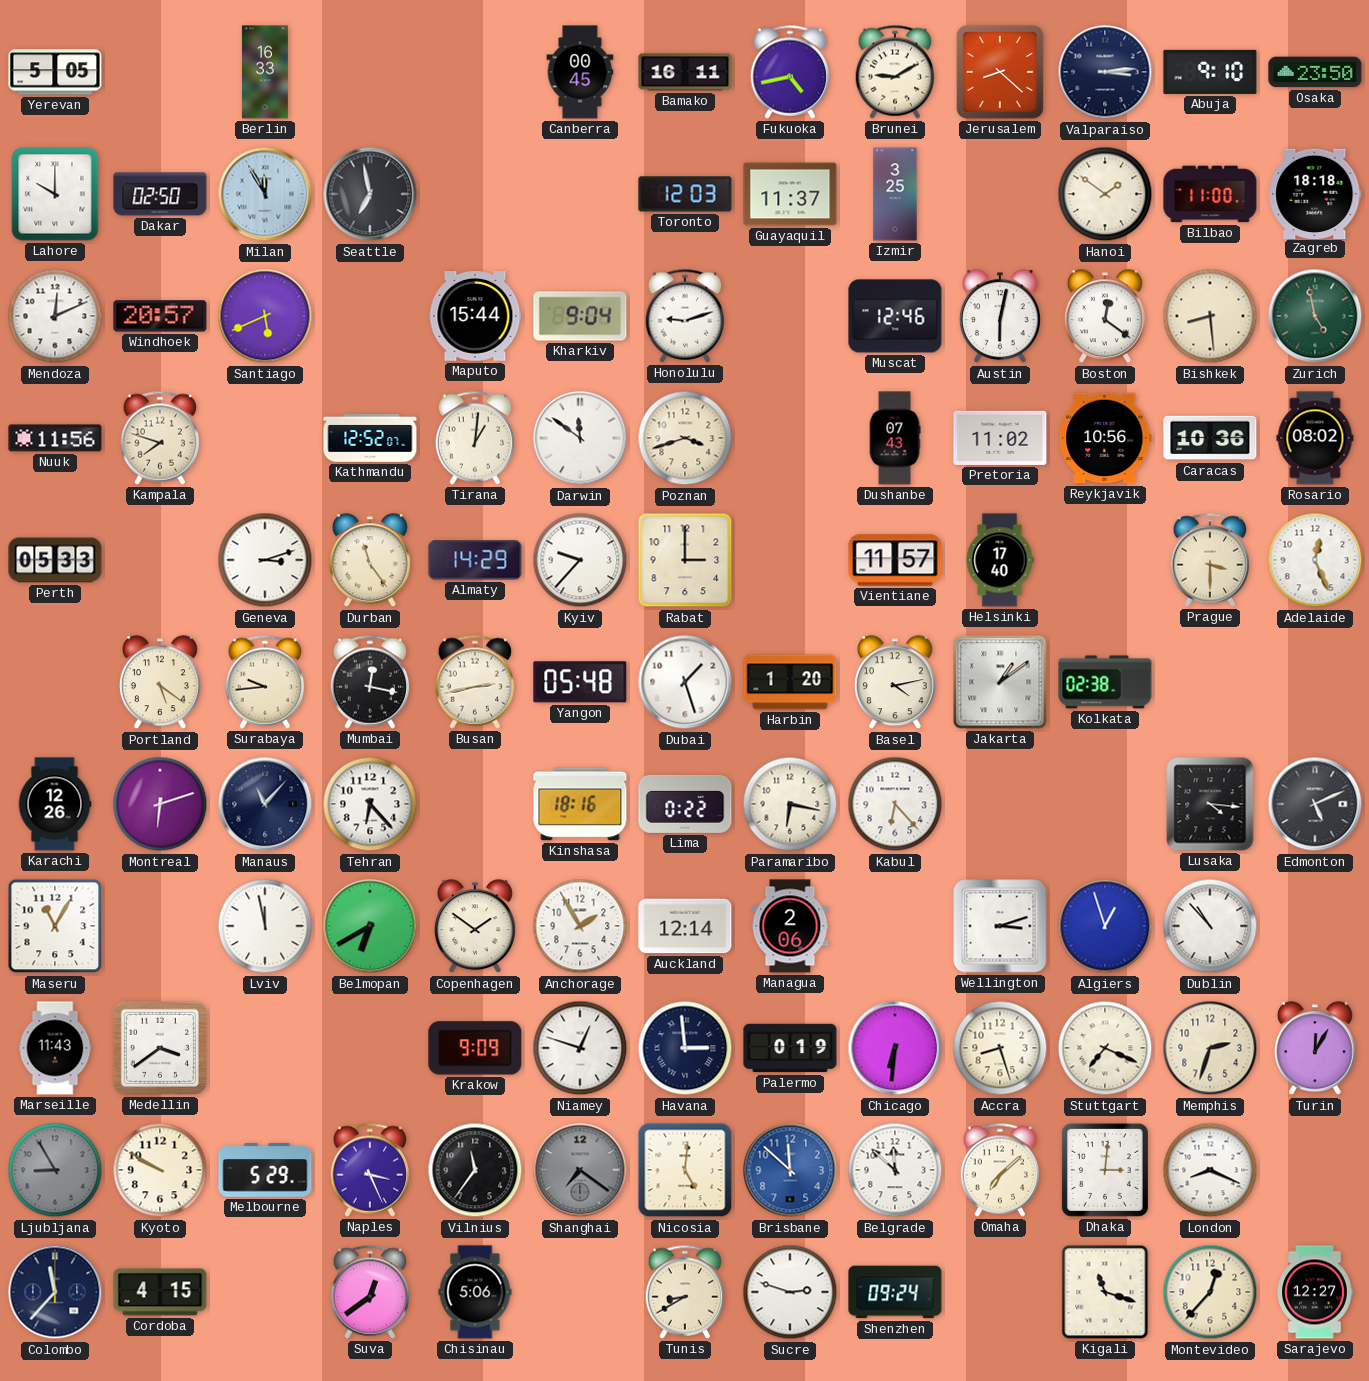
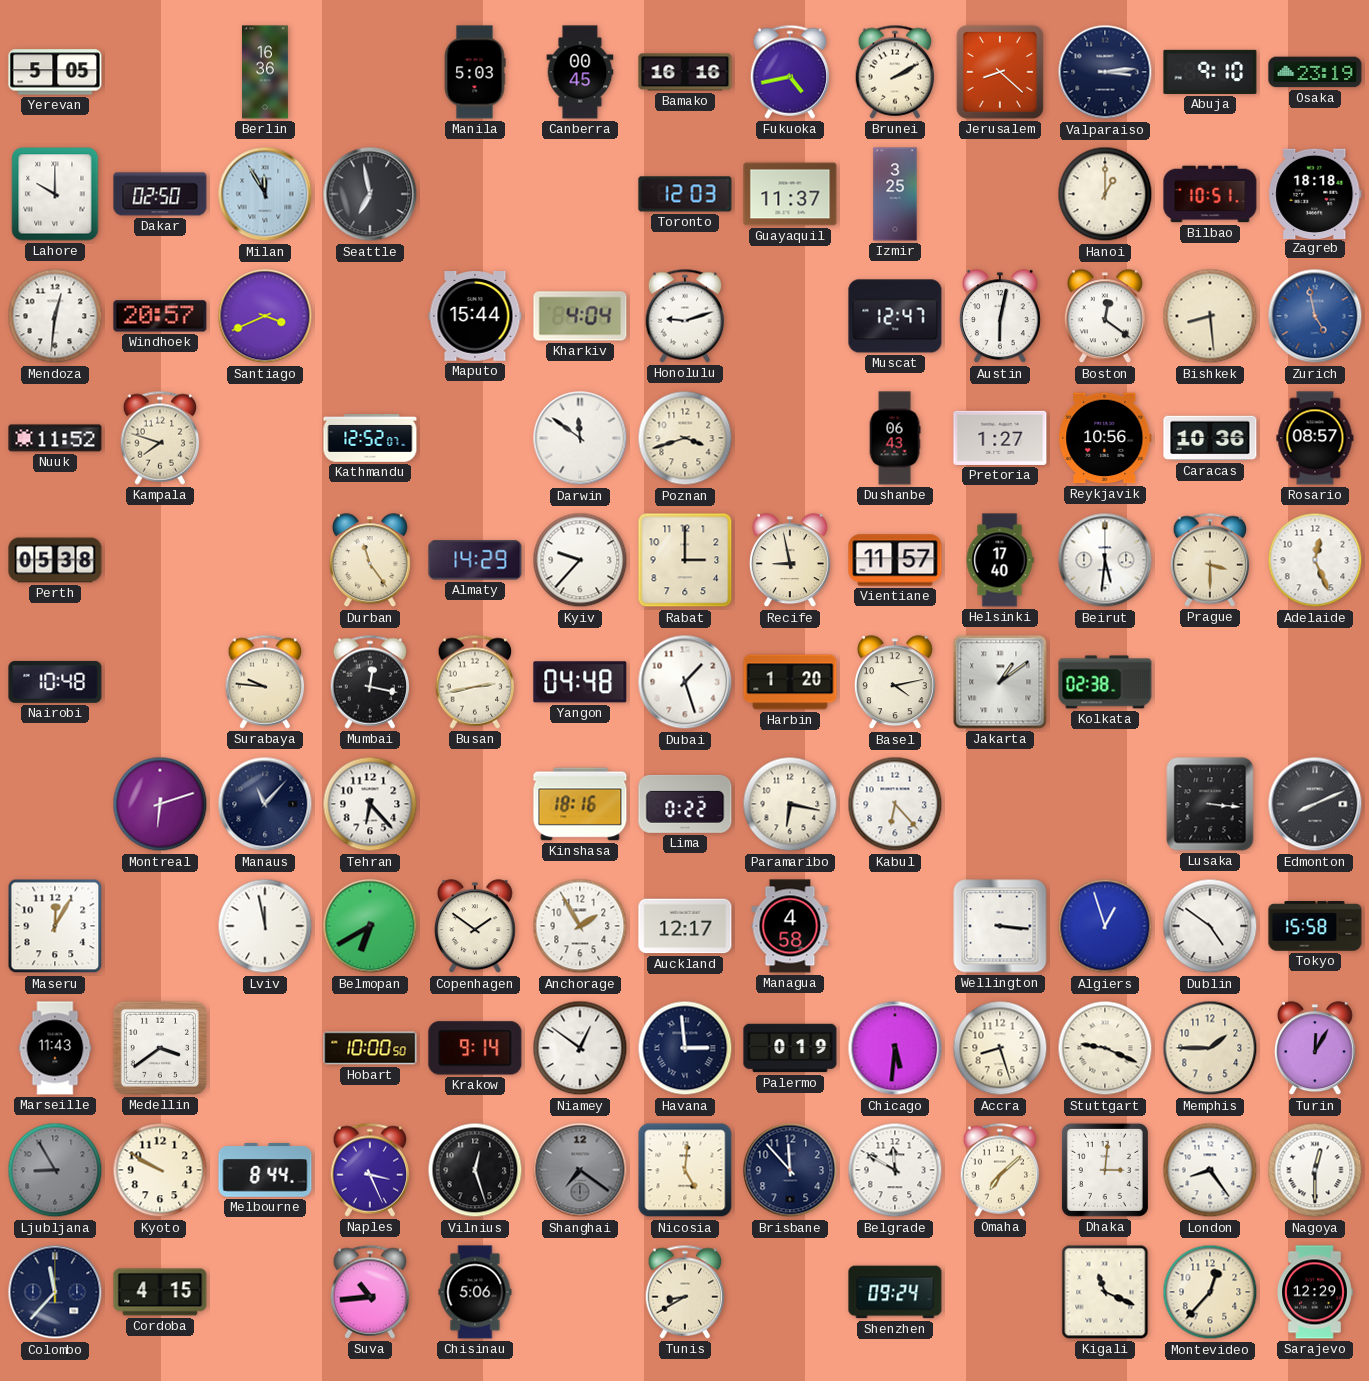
Berlin: 16:33 -> 16:36
Manila: none -> 5:03
Bamako: 16:11 -> 16:16
Brunei: 9:10 -> 2:10
Osaka: 23:50 -> 23:19
Hanoi: 1:51 -> 1:00
Bilbao: 11:00 -> 10:51
Mendoza: 12:11 -> 12:31
Santiago: 5:41 -> 3:41
Kharkiv: 9:04 -> 4:04
Muscat: 12:46 -> 12:47
Zurich dial: green -> blue
Nuuk: 11:56 -> 11:52
Tirana: 1:01 -> none
Dushanbe: 07:43 -> 06:43
Pretoria: 11:02 -> 1:27
Rosario: 08:02 -> 08:57
Perth: 05:33 -> 05:38
Geneva: 3:12 -> none
Recife: none -> 8:58
Beirut: none -> 5:31
Nairobi: none -> 10:48
Portland: 5:21 -> none
Surabaya: 9:44 -> 9:46
Yangon: 05:48 -> 04:48
Karachi: 12:26 -> none
Lusaka: 4:16 -> 3:16
Edmonton: 5:11 -> 8:11
Maseru: 11:05 -> 12:05
Auckland: 12:14 -> 12:17
Managua: 2:06 -> 4:58
Wellington: 3:12 -> 3:16
Dublin: 10:53 -> 4:51
Tokyo: none -> 15:58
Hobart: none -> 10:00
Krakow: 9:09 -> 9:14
Niamey: 12:48 -> 12:51
Chicago: 6:31 -> 5:31
Stuttgart: 7:19 -> 9:19
Memphis: 2:33 -> 1:45
Melbourne: 5:29 -> 8:44
Vilnius: 11:36 -> 12:27
Brisbane: 11:52 -> 11:53
Brisbane dial: blue -> navy
Belgrade: 11:52 -> 11:50
London: 8:19 -> 8:24
Nagoya: none -> 12:30
Suva: 12:39 -> 10:44
Sucre: 2:48 -> none
Kigali: 11:18 -> 11:19
Sarajevo: 12:27 -> 12:29
